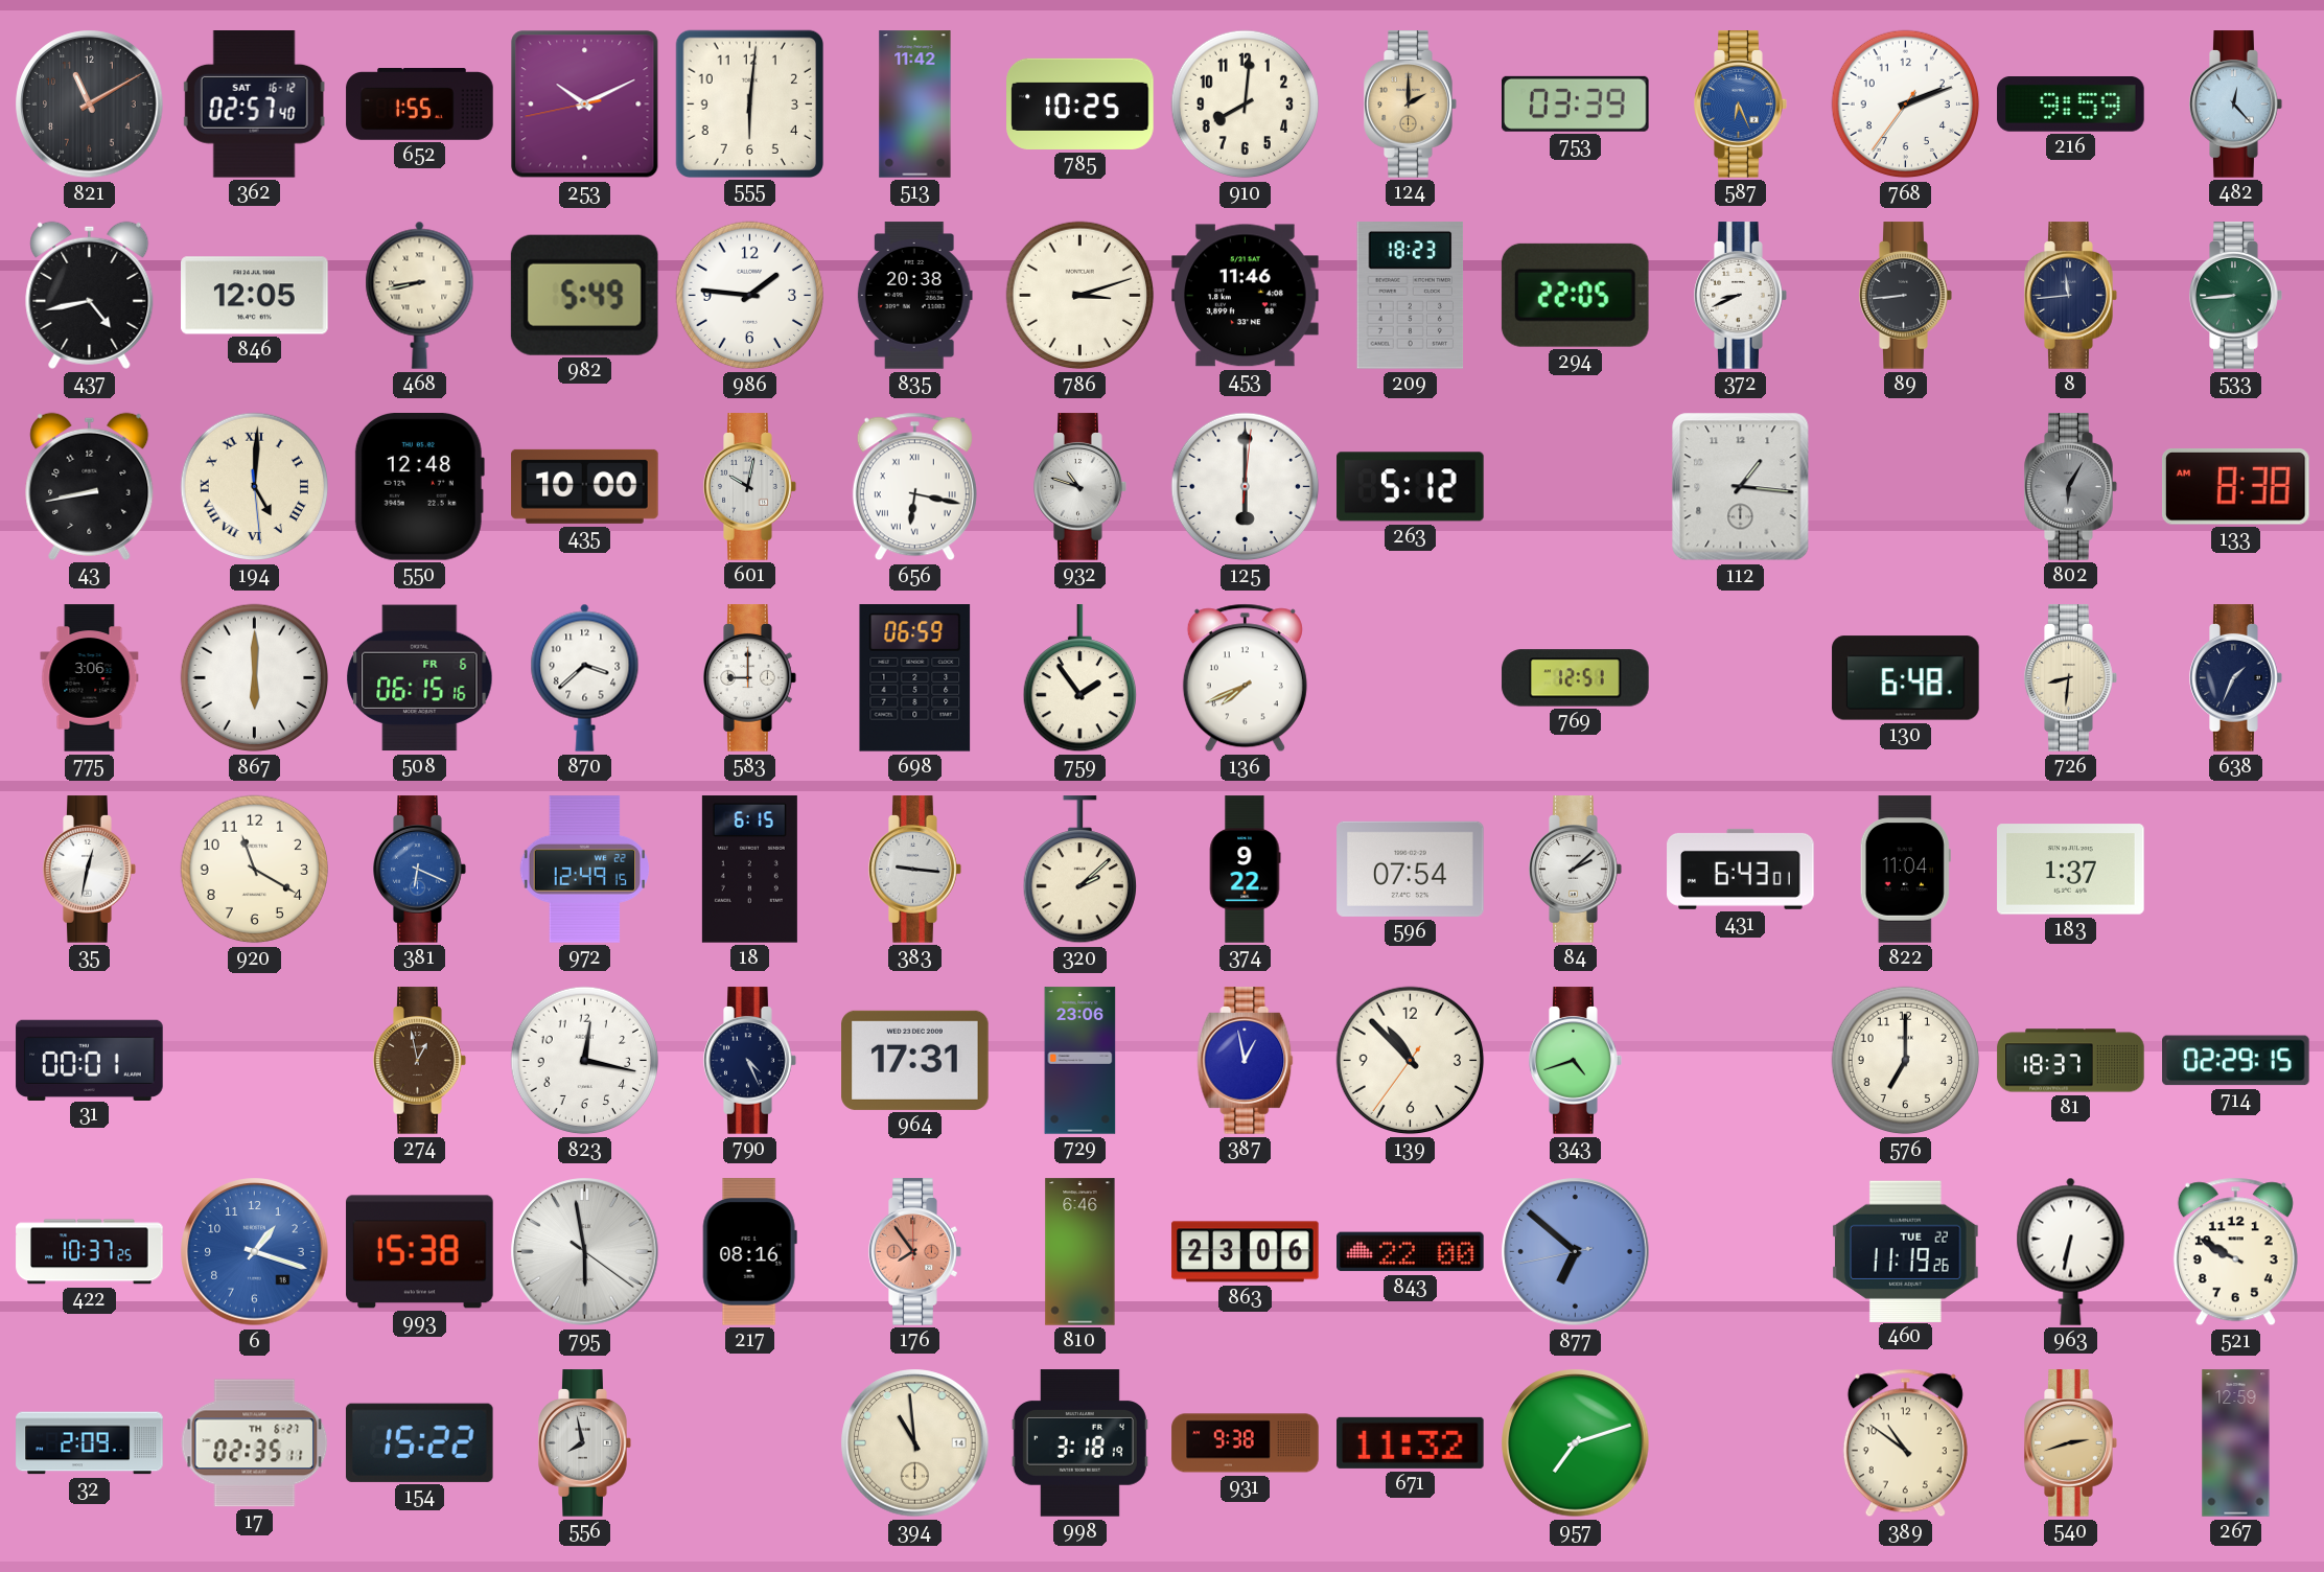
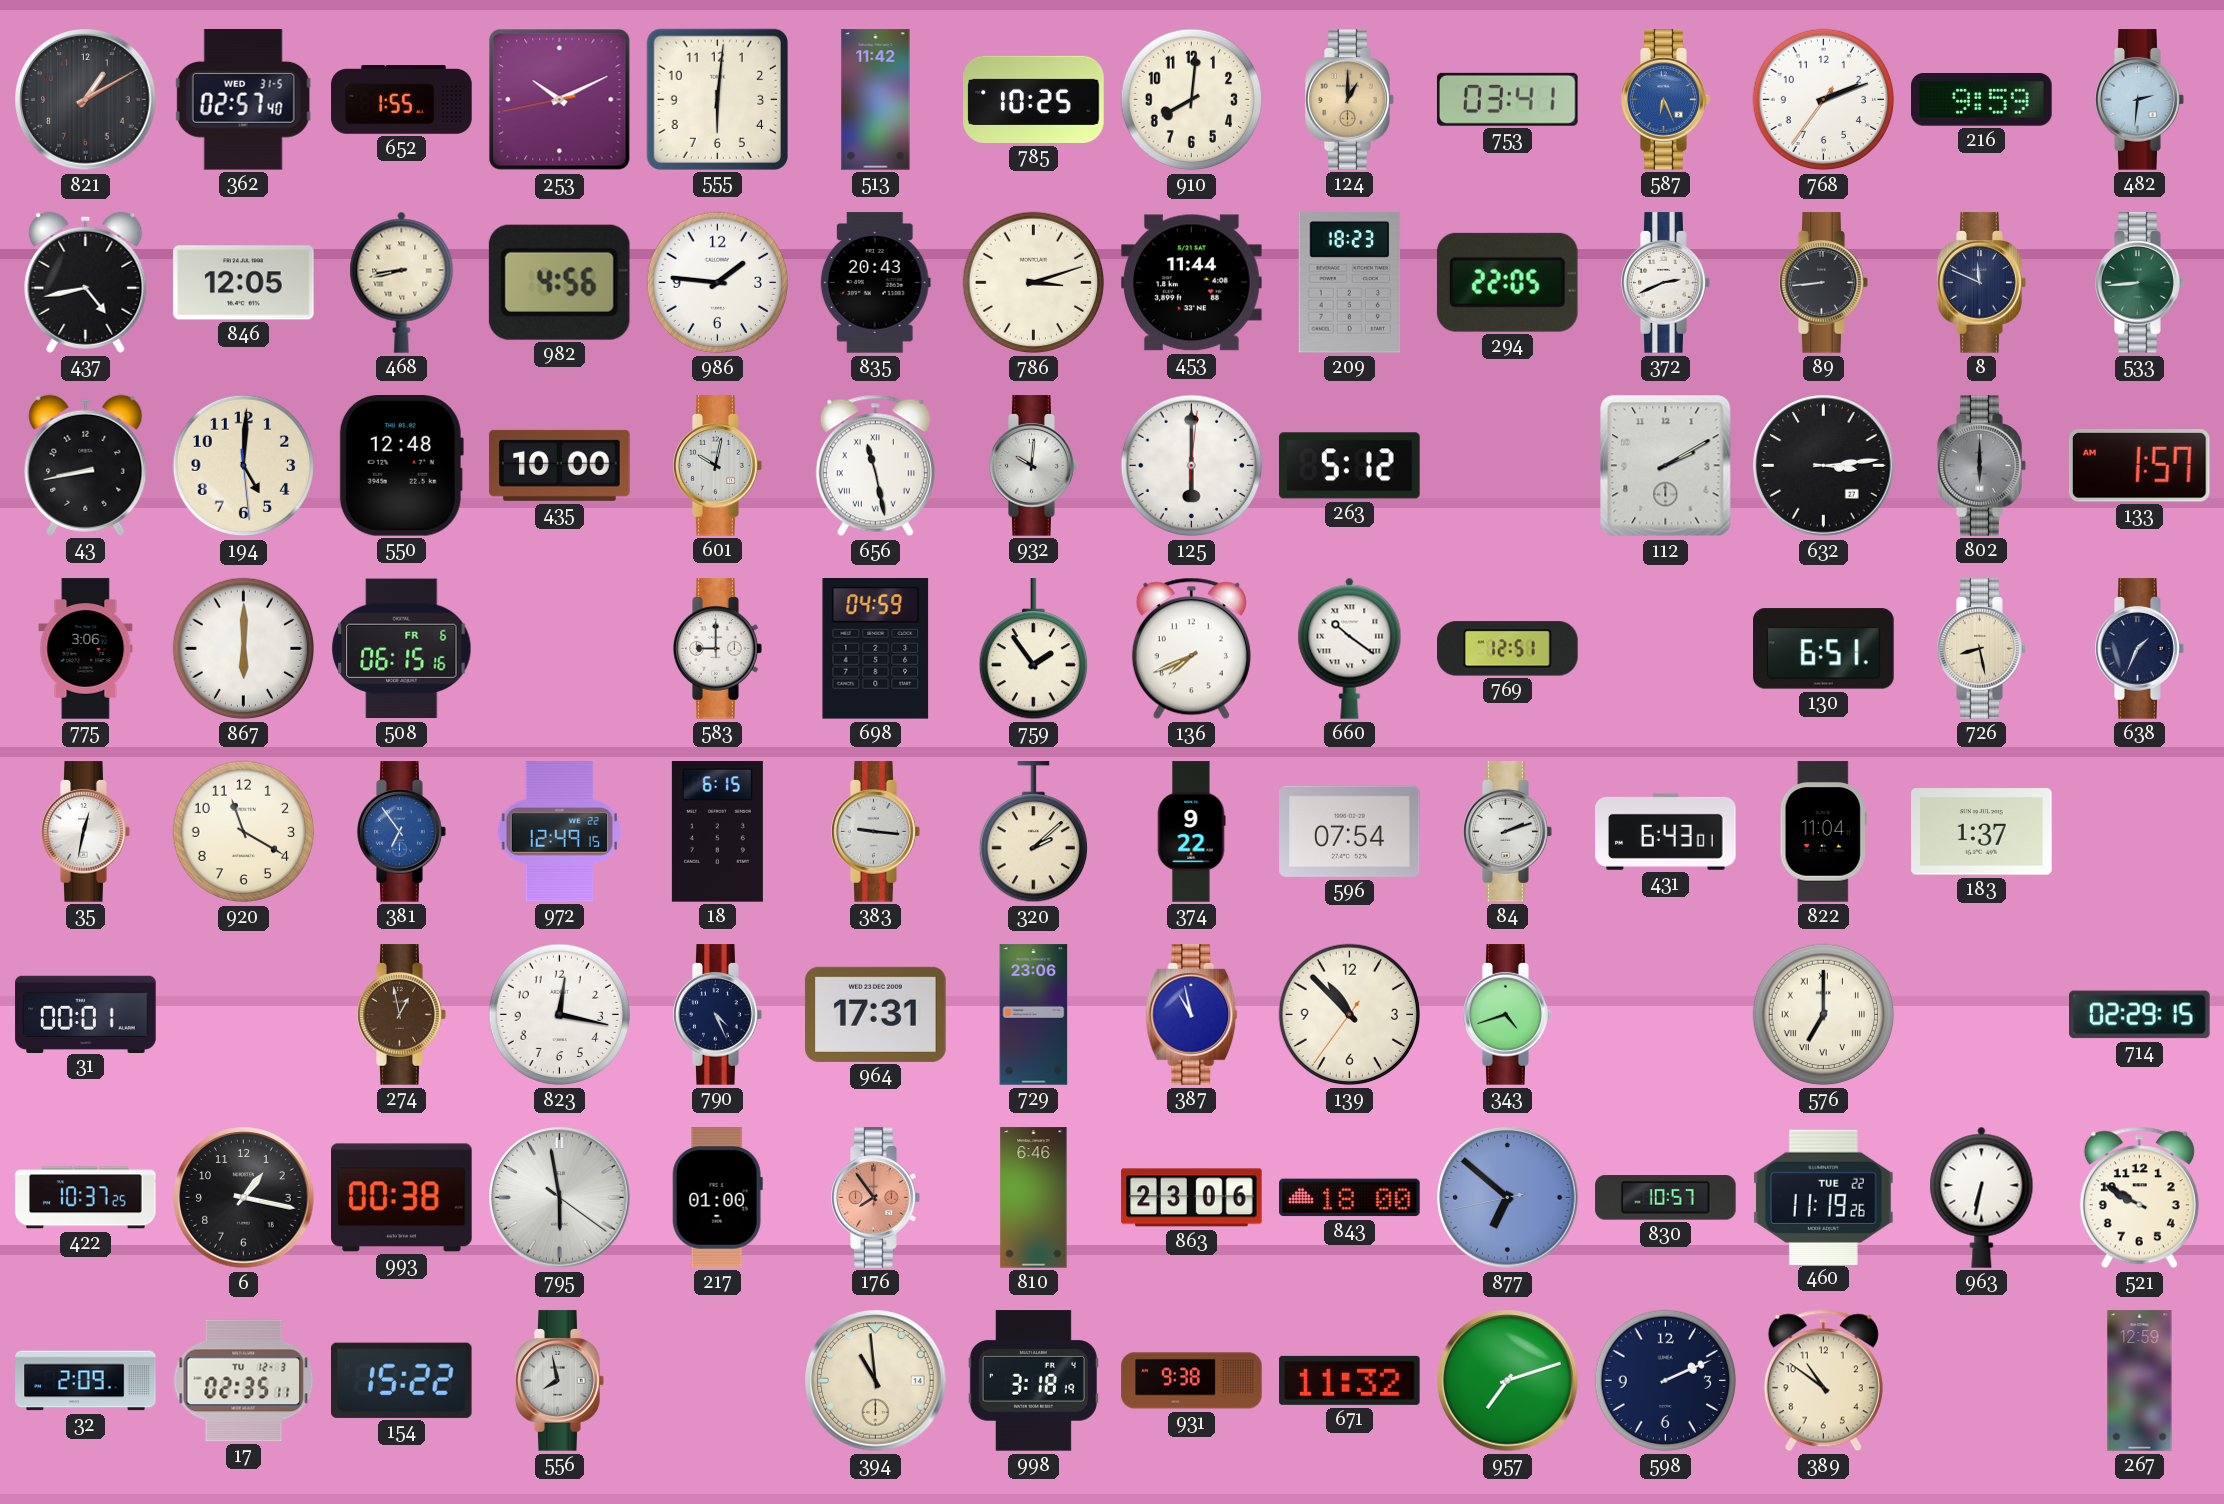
821: 11:10 -> 1:10
362 date: SAT 16-12 -> WED 31-5
124: 2:00 -> 1:00
753: 03:39 -> 03:41
482: 12:23 -> 2:31
982: 5:49 -> 4:56
835: 20:38 -> 20:43
453: 11:46 -> 11:44
372: 8:41 -> 2:41
8: 11:44 -> 11:49
194 numerals: Roman -> Arabic
656: 6:17 -> 11:28
932: 10:48 -> 10:01
112: 1:16 -> 2:10
632: none -> 3:14
802: 6:05 -> 6:00
133: 8:38 -> 1:57
870: 3:38 -> none
698: 06:59 -> 04:59
660: none -> 10:21
130: 6:48 -> 6:51
726: 8:31 -> 8:28
381: 6:19 -> 6:54
84: 2:08 -> 2:12
387: 12:58 -> 10:58
576 numerals: Arabic -> Roman
81: 18:37 -> none
6: 1:18 -> 1:17
6 dial: blue -> black
993: 15:38 -> 00:38
217: 08:16 -> 01:00
843: 22:00 -> 18:00
830: none -> 10:57
17 date: TH 6-27 -> TU 12-3
598: none -> 2:11
540: 2:42 -> none
